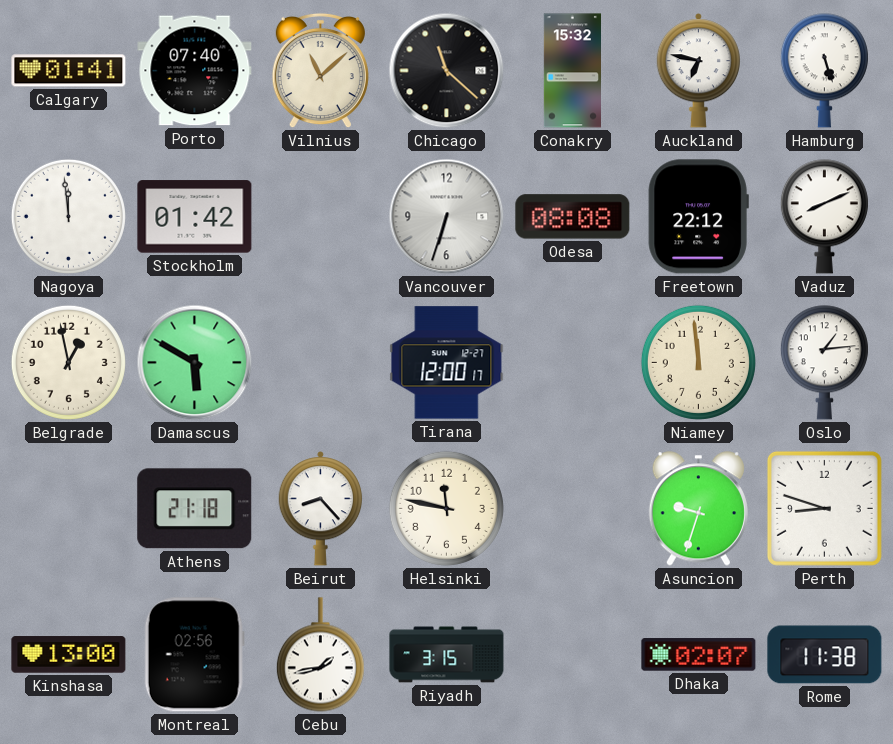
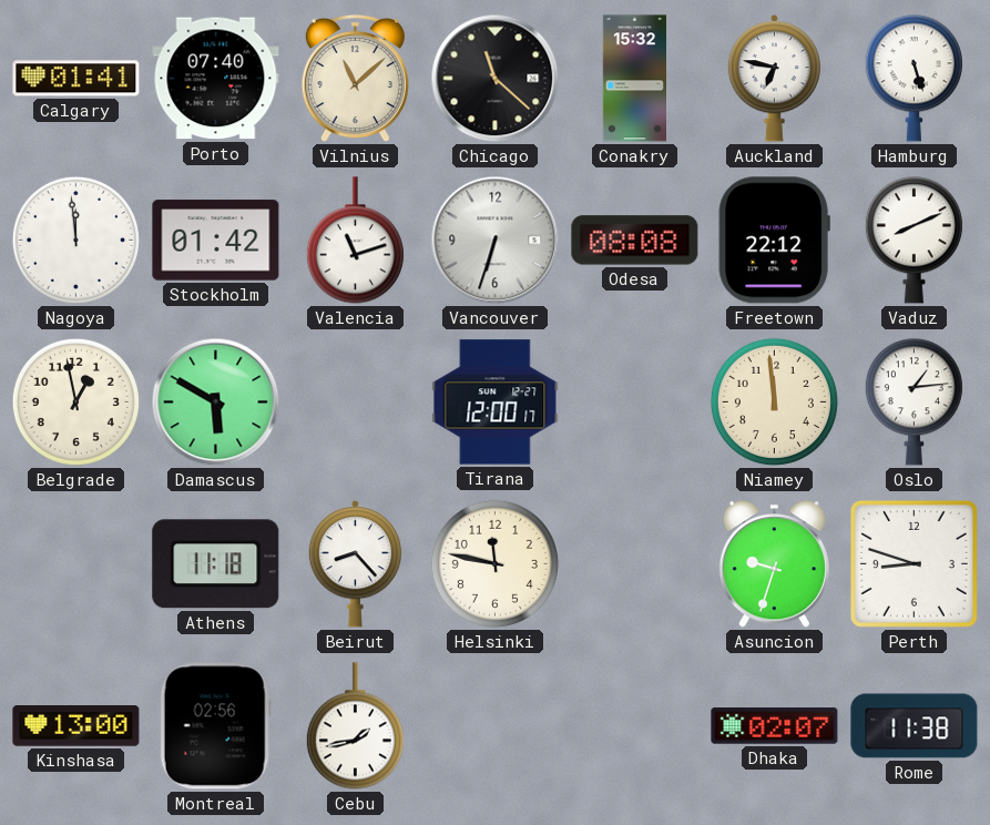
Valencia: none -> 11:12
Athens: 21:18 -> 11:18
Riyadh: 3:15 -> none
